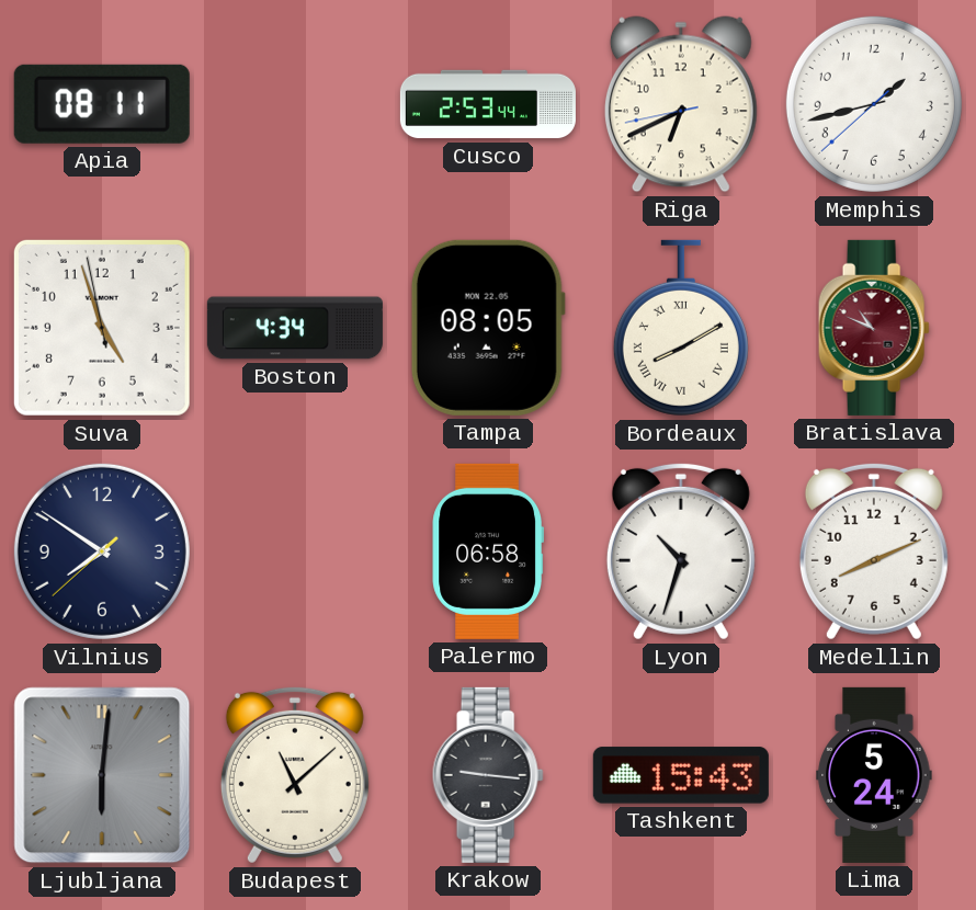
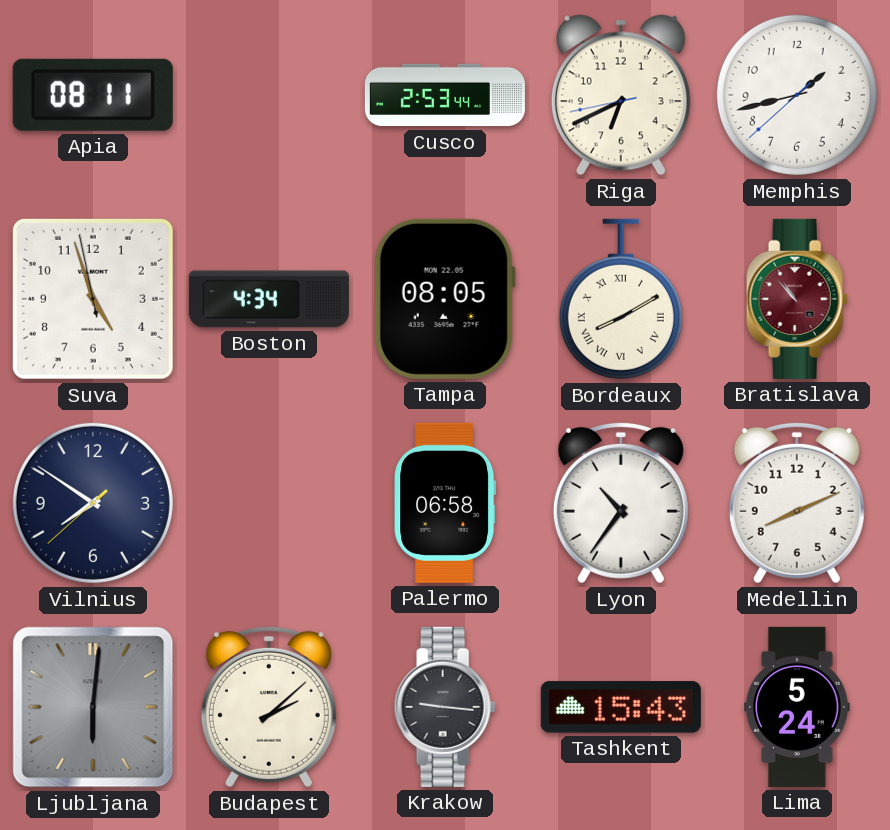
Bratislava: 10:49 -> 10:53
Lyon: 10:33 -> 10:36
Budapest: 11:08 -> 2:08
